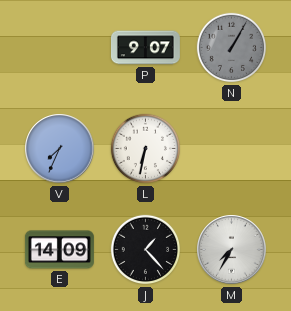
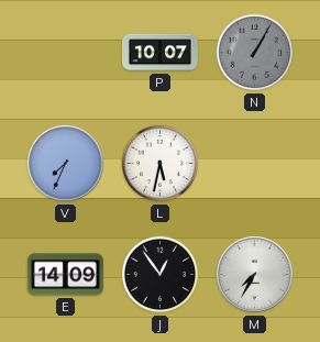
P: 9:07 -> 10:07
L: 6:32 -> 5:32
J: 1:23 -> 12:54
